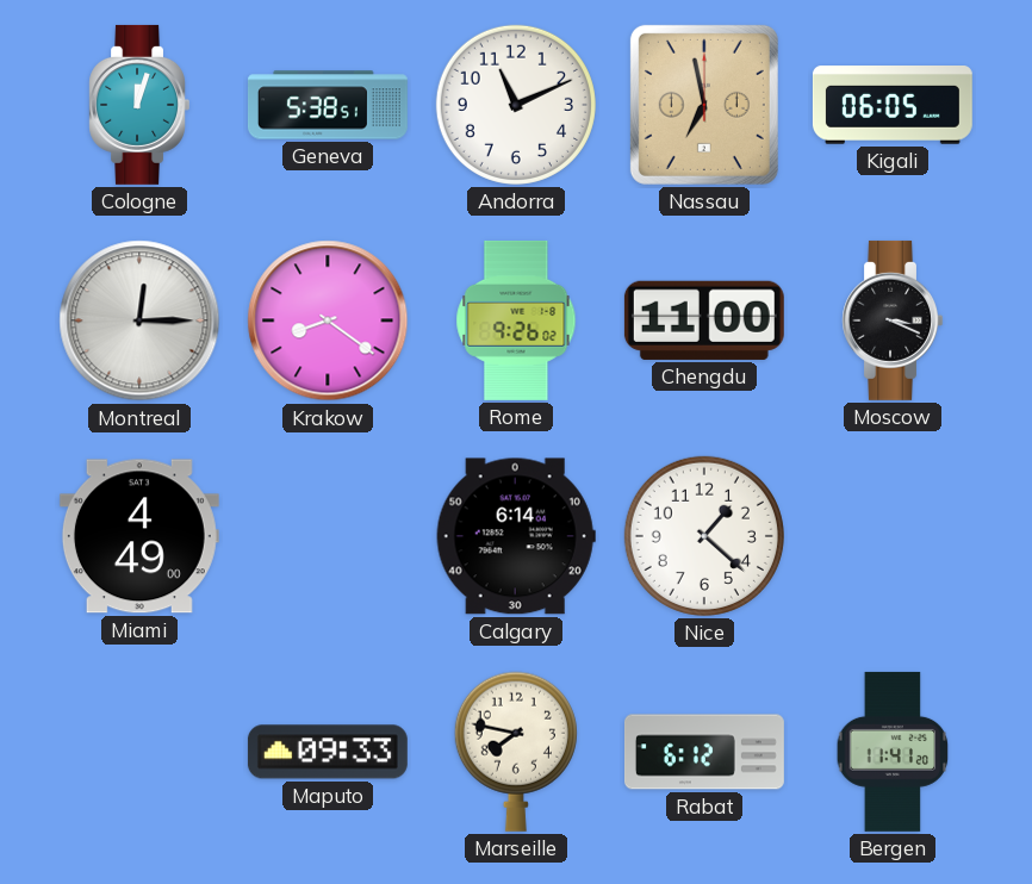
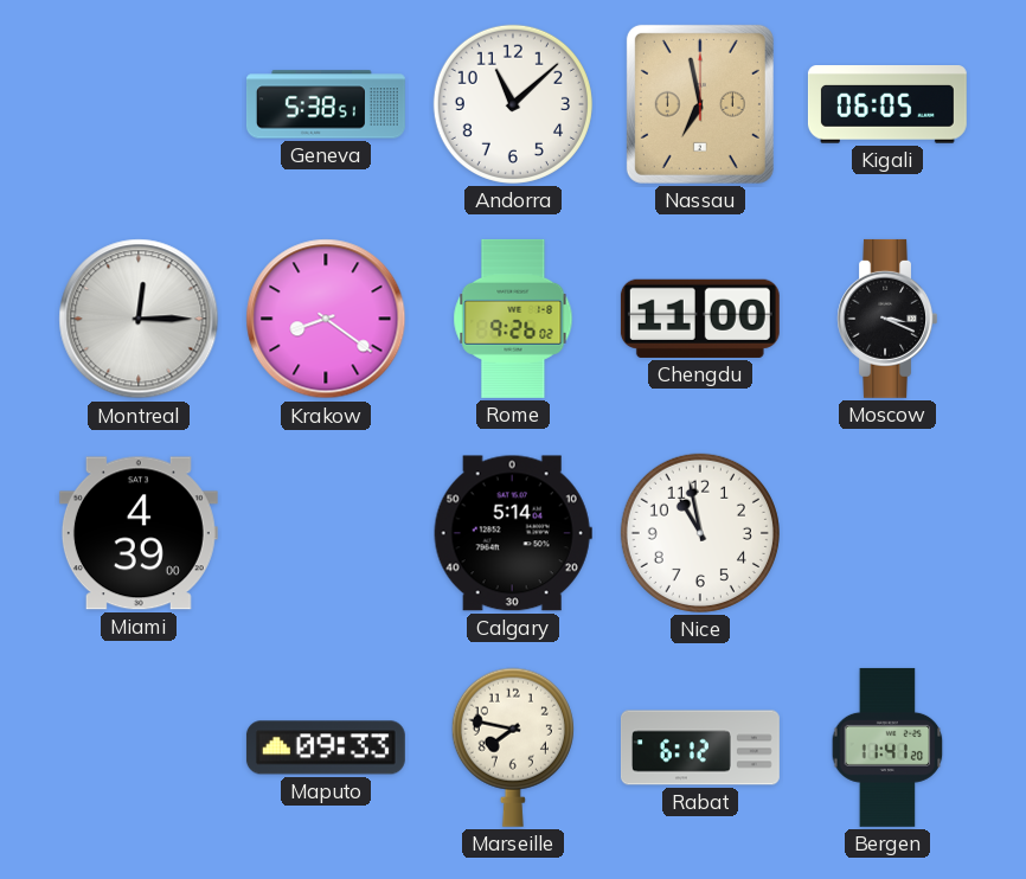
Cologne: 12:03 -> none
Andorra: 11:11 -> 11:08
Miami: 4:49 -> 4:39
Calgary: 6:14 -> 5:14
Nice: 1:22 -> 10:58
